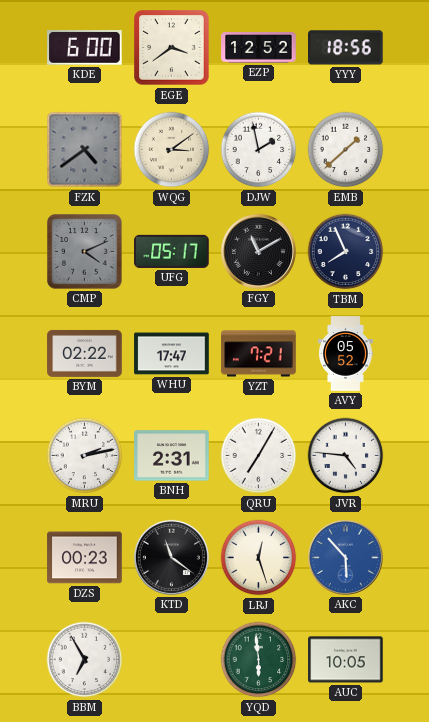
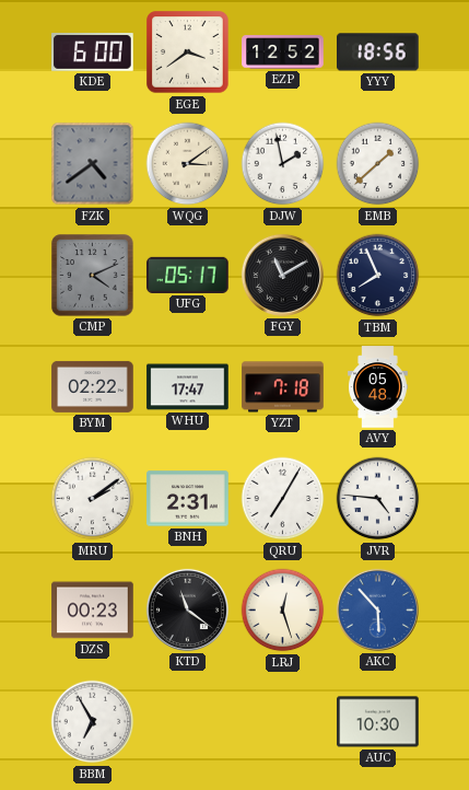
YZT: 7:21 -> 7:18
AVY: 05:52 -> 05:48
MRU: 2:13 -> 2:09
YQD: 5:59 -> none
AUC: 10:05 -> 10:30
